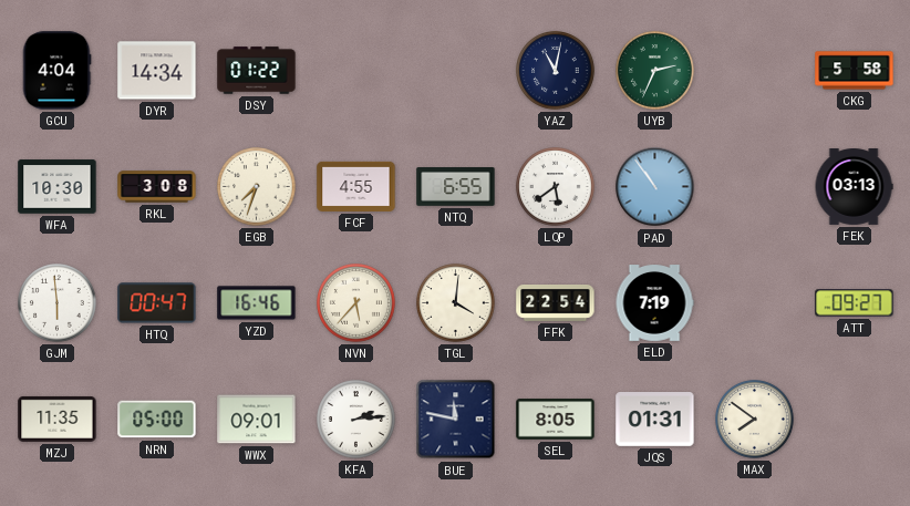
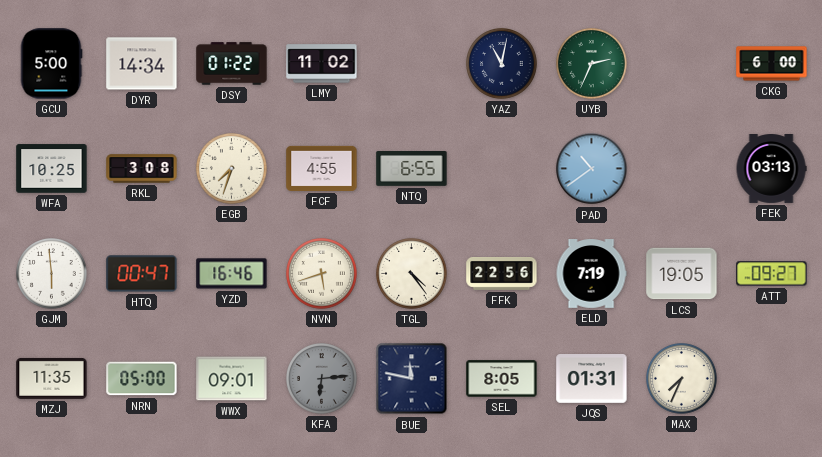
GCU: 4:04 -> 5:00
LMY: none -> 11:02
CKG: 5:58 -> 6:00
WFA: 10:30 -> 10:25
LQP: 5:39 -> none
PAD: 10:54 -> 10:39
NVN: 5:37 -> 5:42
TGL: 4:01 -> 4:24
FFK: 22:54 -> 22:56
LCS: none -> 19:05
KFA: 2:14 -> 6:14
KFA dial: white -> grey
MAX: 7:51 -> 7:34
